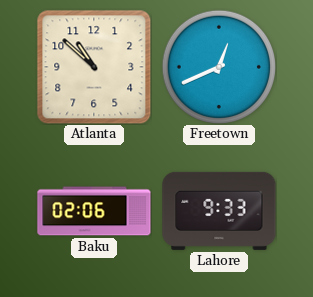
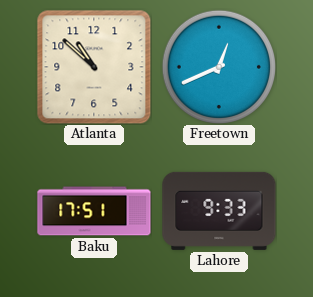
Baku: 02:06 -> 17:51
